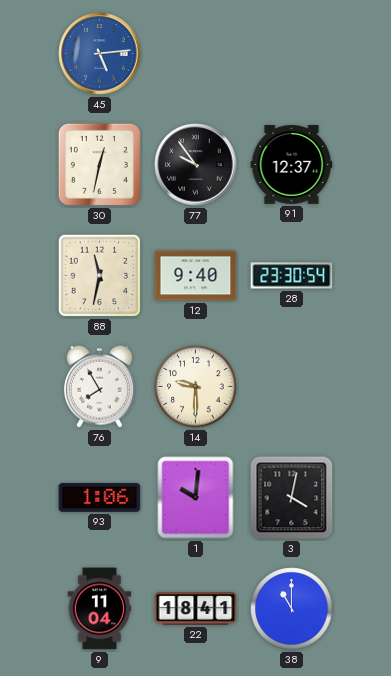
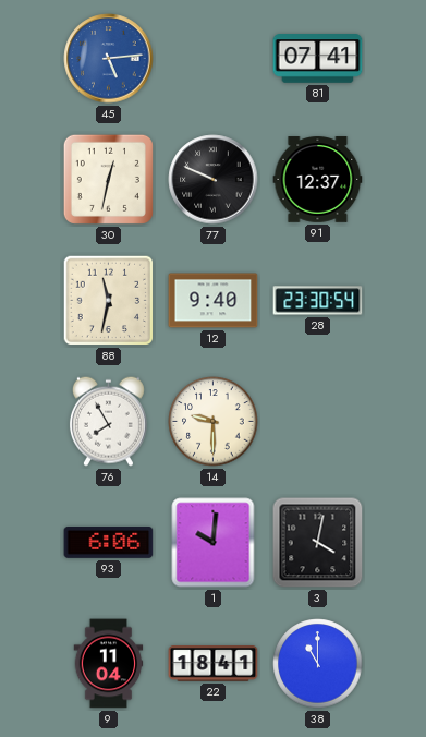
81: none -> 07:41
77: 9:54 -> 9:49
93: 1:06 -> 6:06
